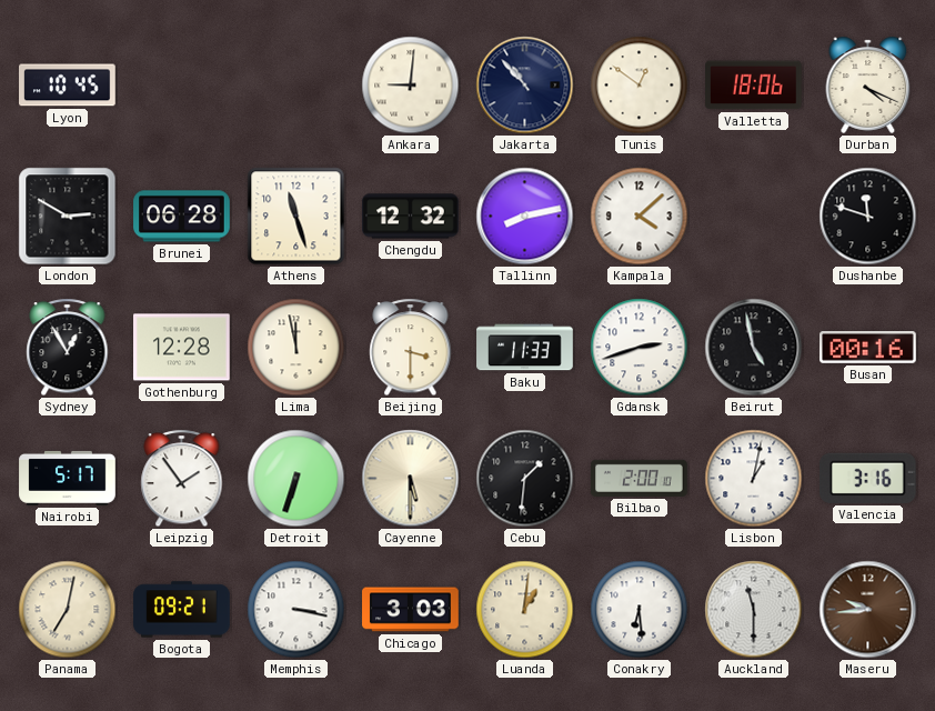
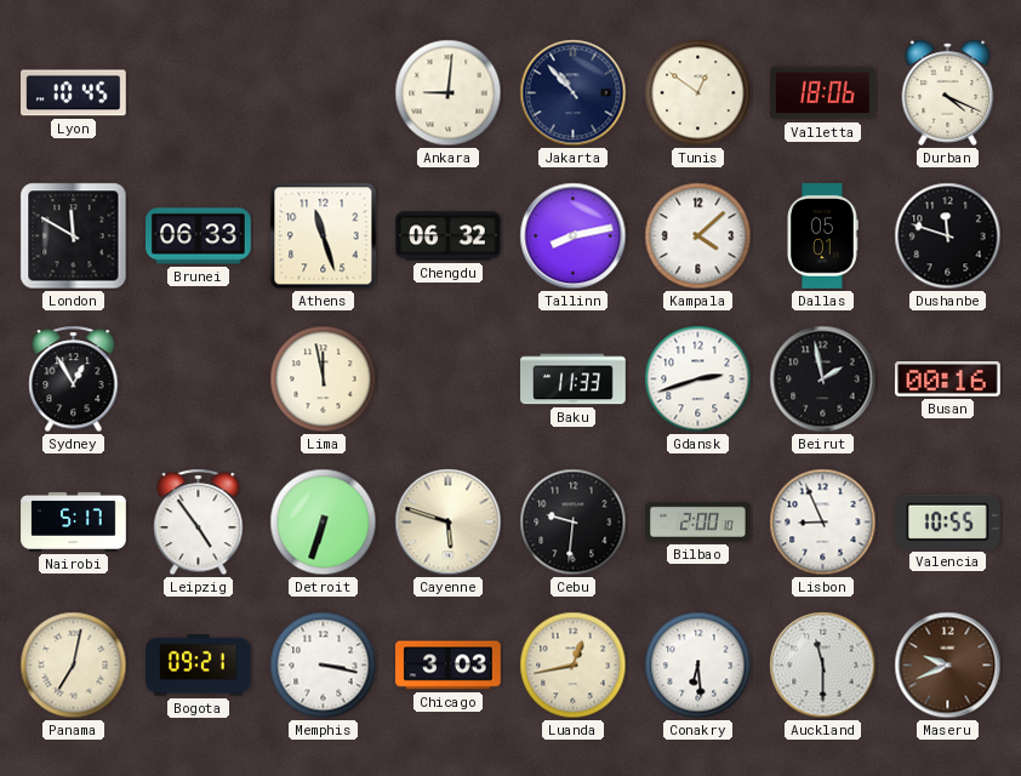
London: 2:50 -> 11:50
Brunei: 06:28 -> 06:33
Chengdu: 12:32 -> 06:32
Dallas: none -> 05:01
Gothenburg: 12:28 -> none
Beijing: 3:30 -> none
Beirut: 4:58 -> 1:58
Leipzig: 1:54 -> 4:54
Cayenne: 5:30 -> 5:48
Cebu: 1:31 -> 9:31
Lisbon: 1:02 -> 8:56
Valencia: 3:16 -> 10:55
Luanda: 1:01 -> 12:43
Maseru: 9:44 -> 9:41
